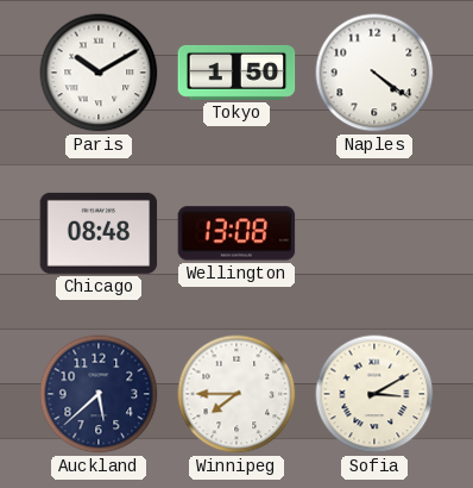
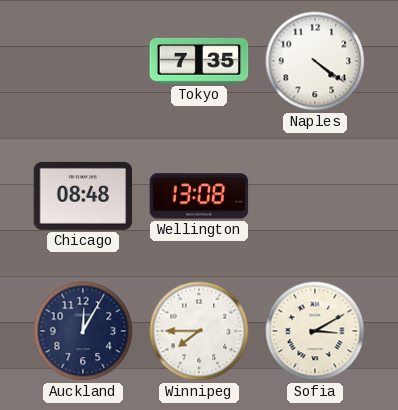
Paris: 10:10 -> none
Tokyo: 1:50 -> 7:35
Auckland: 5:38 -> 12:05
